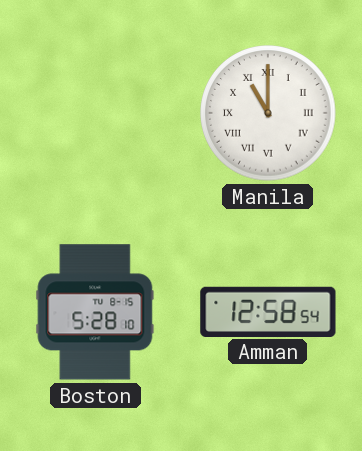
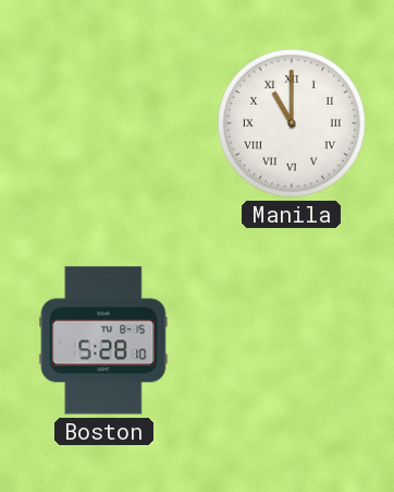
Amman: 12:58 -> none
